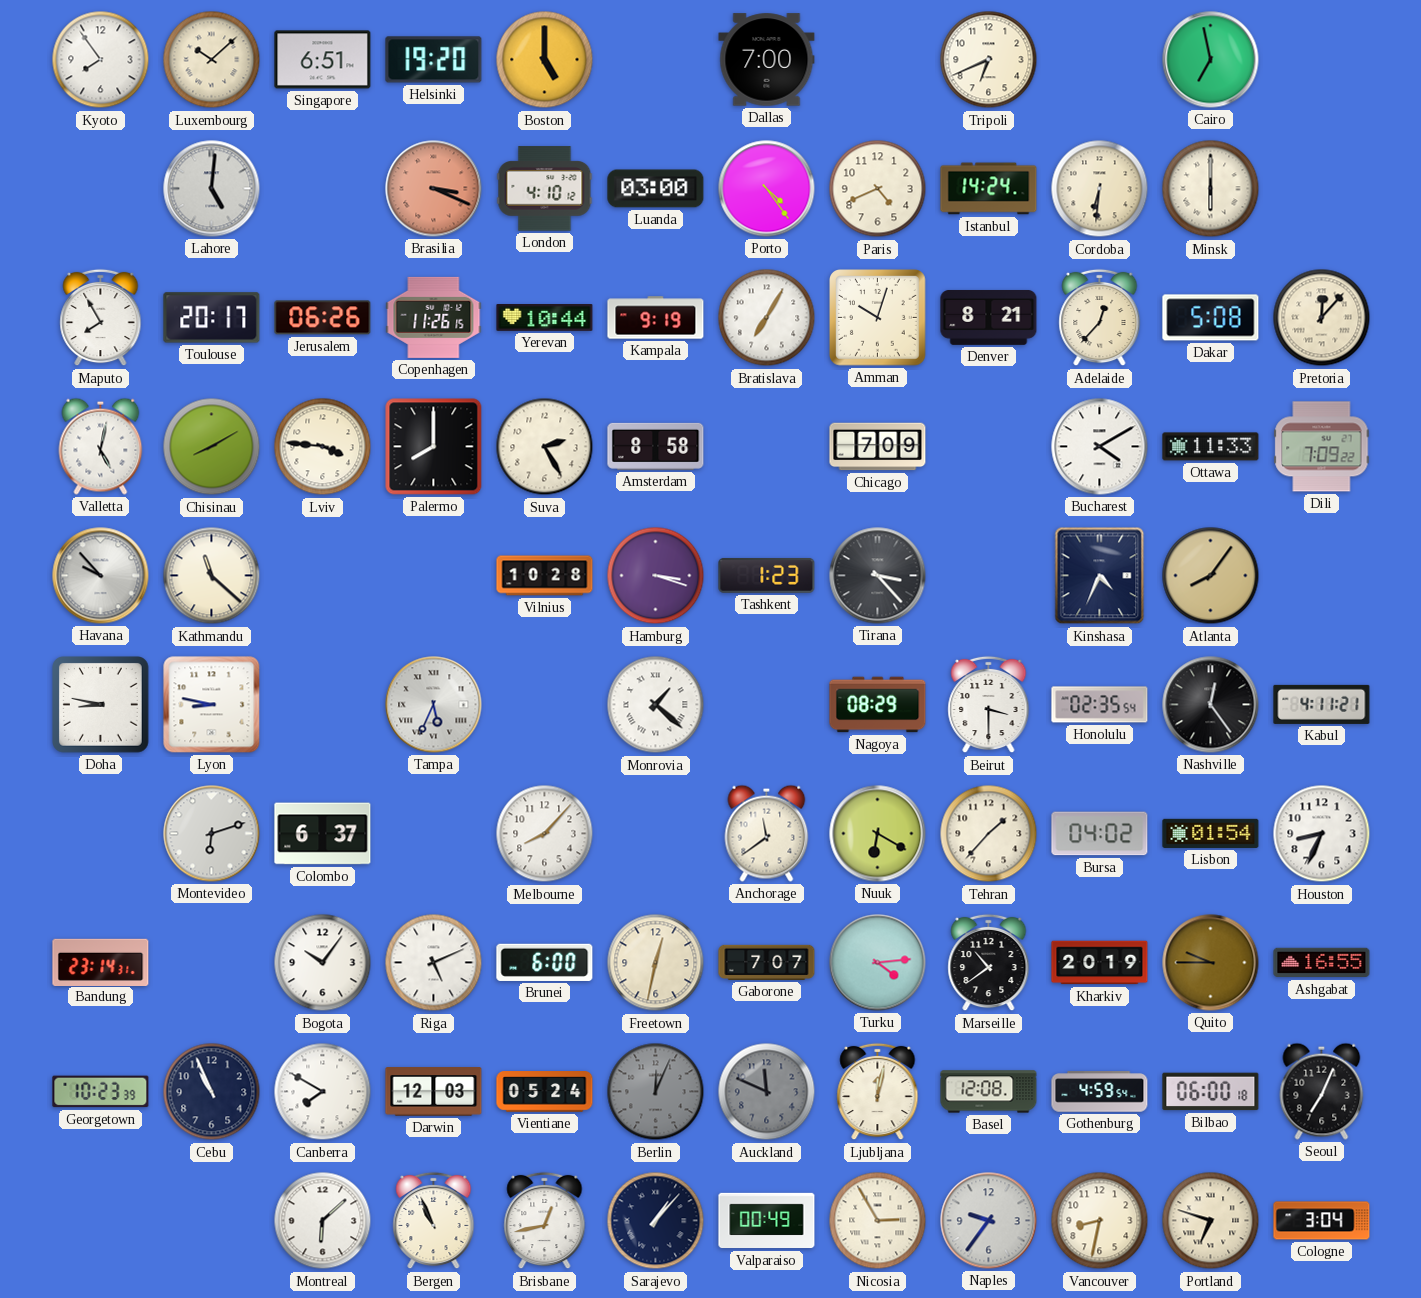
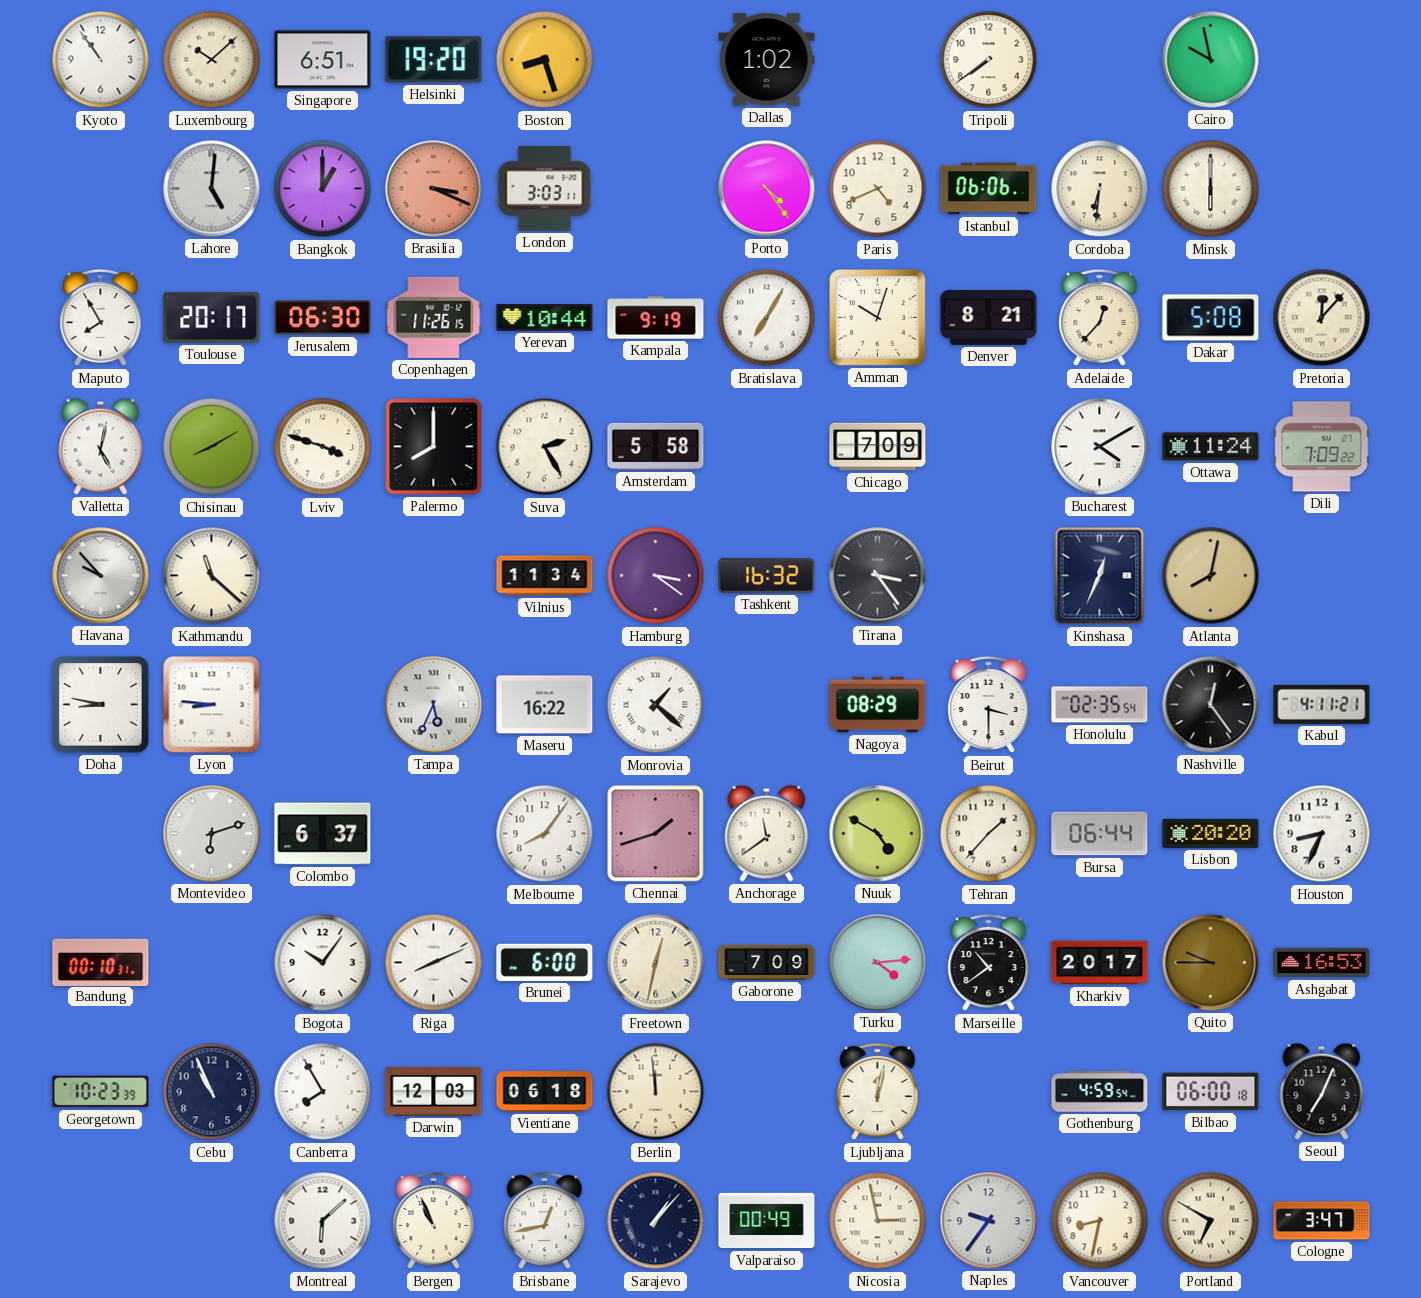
Kyoto: 7:54 -> 10:54
Boston: 5:00 -> 8:27
Dallas: 7:00 -> 1:02
Tripoli: 6:41 -> 7:39
Cairo: 6:58 -> 9:58
Bangkok: none -> 1:00
London: 4:10 -> 3:03
Luanda: 03:00 -> none
Istanbul: 14:24 -> 06:06
Jerusalem: 06:26 -> 06:30
Lviv: 3:46 -> 3:48
Amsterdam: 8:58 -> 5:58
Ottawa: 11:33 -> 11:24
Vilnius: 10:28 -> 11:34
Hamburg: 3:18 -> 3:21
Tashkent: 1:23 -> 16:32
Tirana: 3:23 -> 3:24
Kinshasa: 4:34 -> 12:34
Atlanta: 8:06 -> 8:02
Lyon: 8:47 -> 8:46
Maseru: none -> 16:22
Melbourne: 8:07 -> 8:06
Chennai: none -> 1:42
Nuuk: 6:20 -> 4:50
Bursa: 04:02 -> 06:44
Lisbon: 01:54 -> 20:20
Bandung: 23:14 -> 00:10
Riga: 5:11 -> 8:11
Gaborone: 7:07 -> 7:09
Kharkiv: 20:19 -> 20:17
Ashgabat: 16:55 -> 16:53
Canberra: 7:50 -> 7:55
Vientiane: 05:24 -> 06:18
Berlin: 12:04 -> 11:59
Berlin dial: grey -> cream
Auckland: 11:49 -> none
Basel: 12:08 -> none
Nicosia: 2:55 -> 2:58
Portland: 6:48 -> 6:50
Cologne: 3:04 -> 3:47
